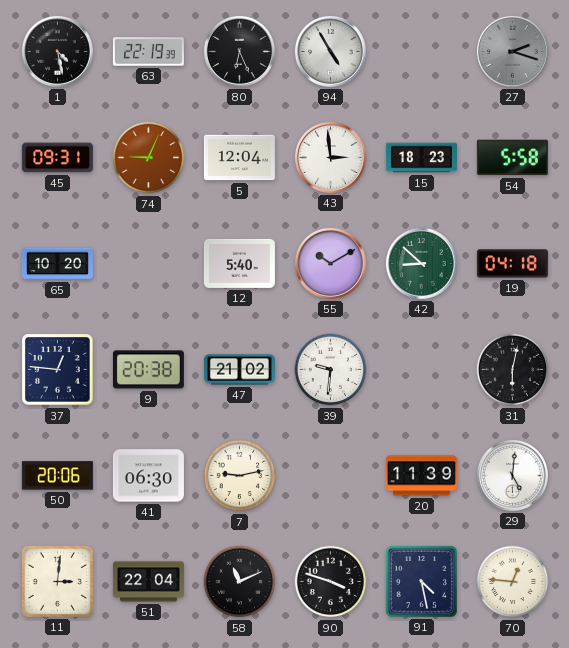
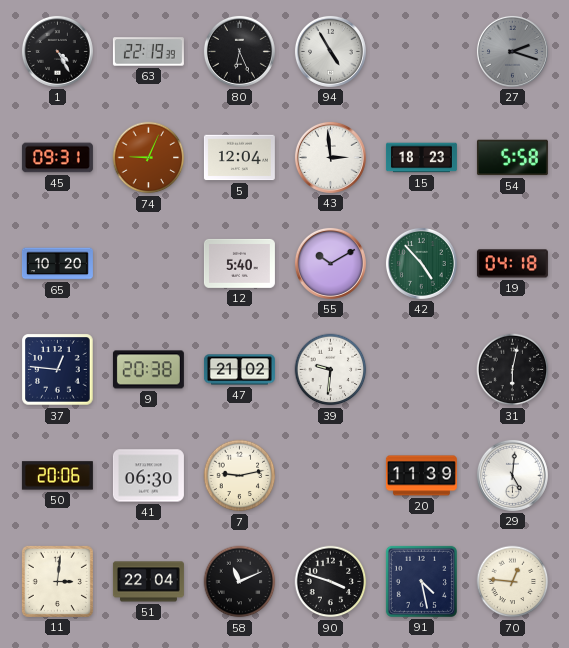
1: 4:28 -> 4:25
42: 8:52 -> 4:53
